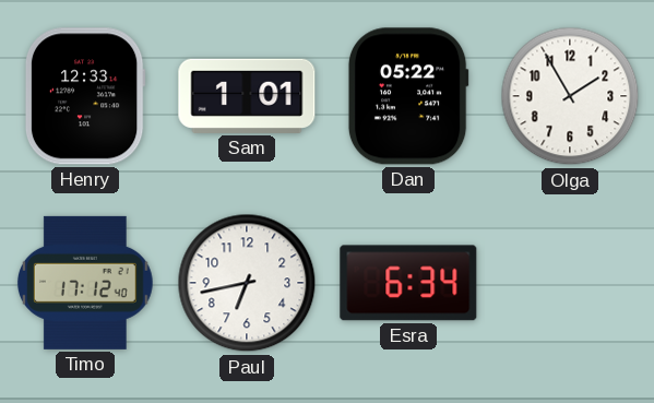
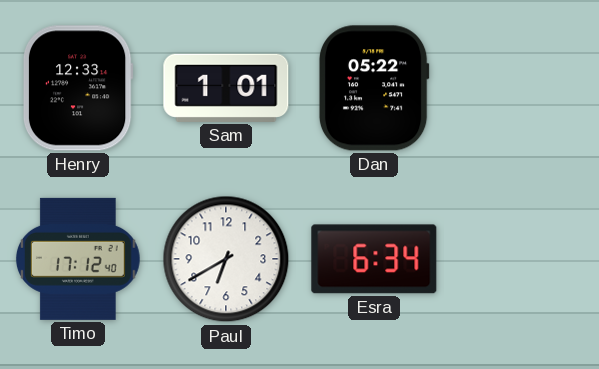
Olga: 1:55 -> none
Paul: 6:43 -> 6:40
